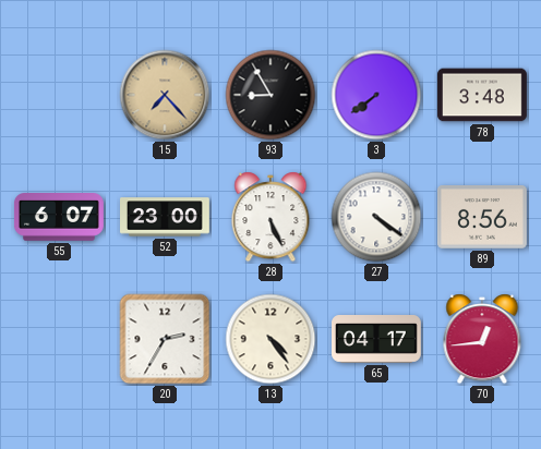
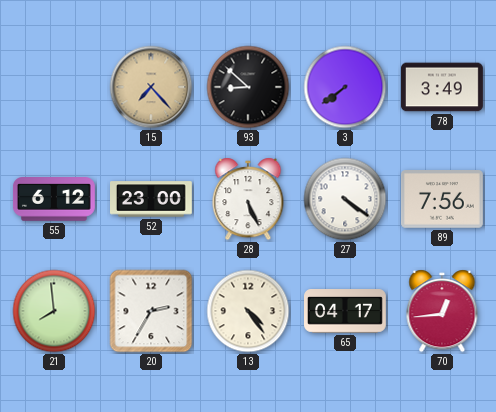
93: 8:55 -> 8:52
78: 3:48 -> 3:49
55: 6:07 -> 6:12
89: 8:56 -> 7:56
21: none -> 7:59
